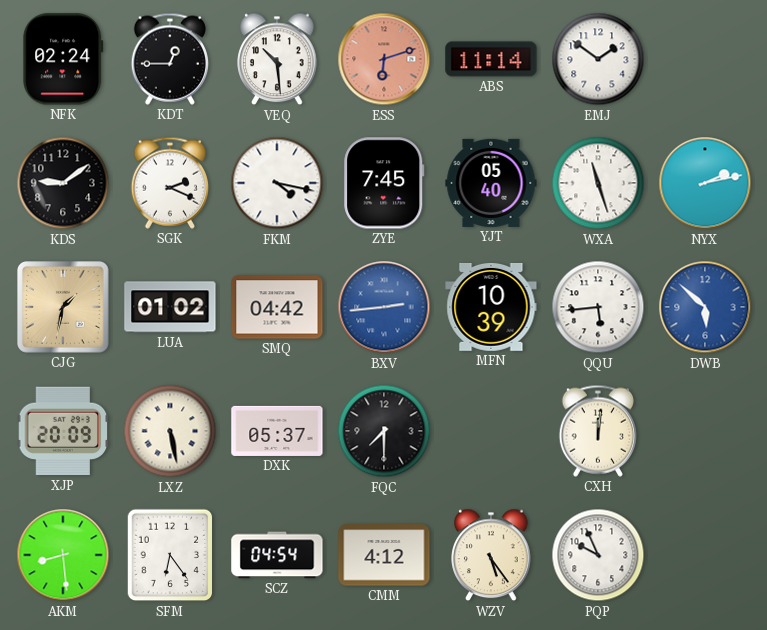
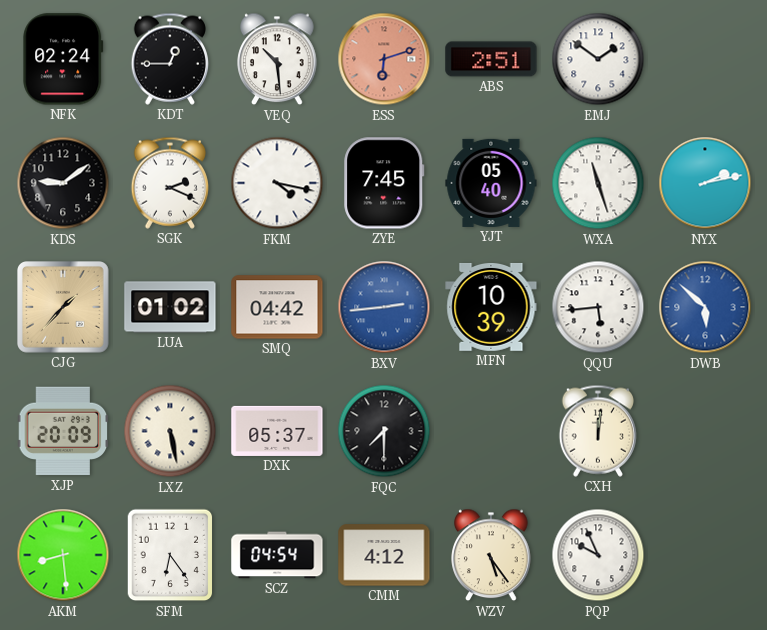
ABS: 11:14 -> 2:51
CJG: 1:32 -> 1:37
